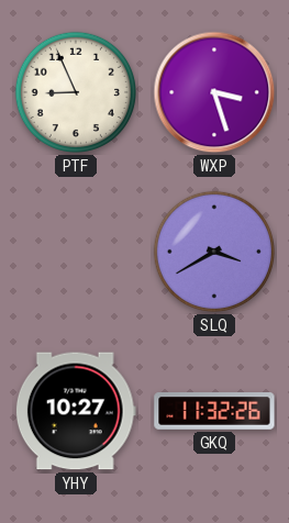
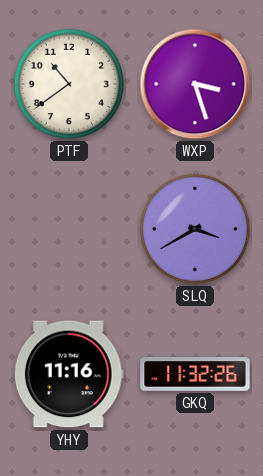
PTF: 8:56 -> 10:39
YHY: 10:27 -> 11:16
